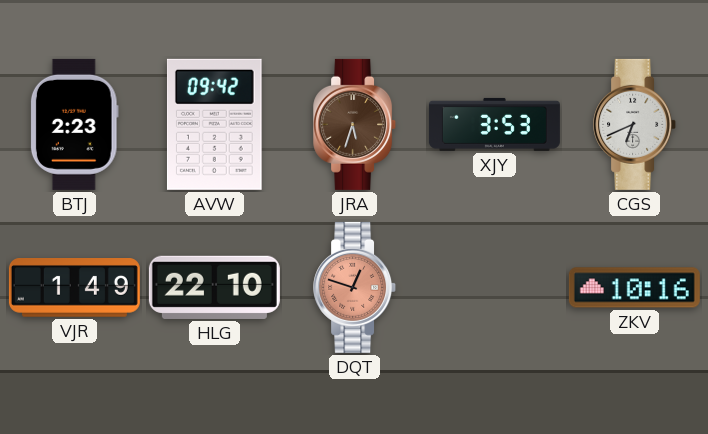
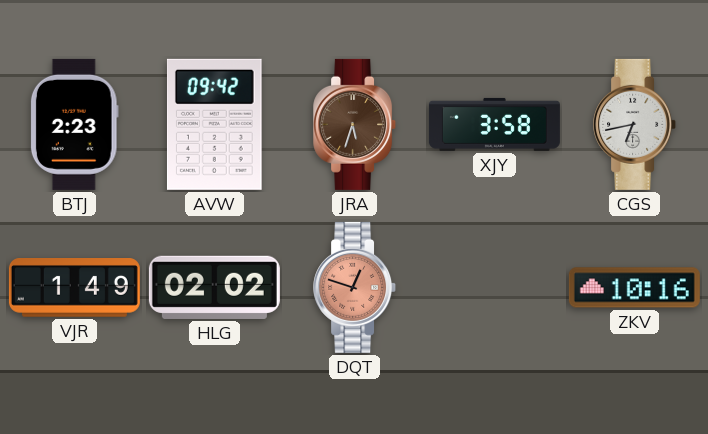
XJY: 3:53 -> 3:58
CGS: 6:41 -> 6:43
HLG: 22:10 -> 02:02
